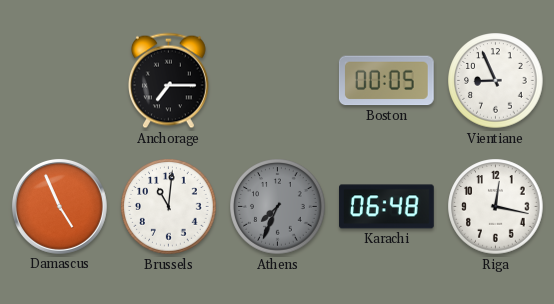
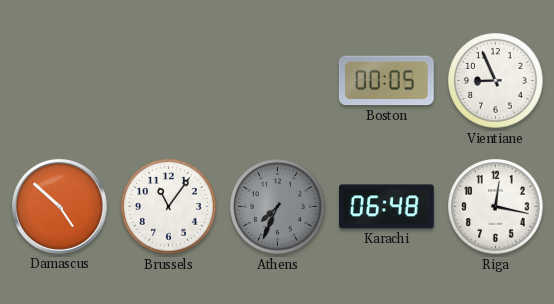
Anchorage: 7:15 -> none
Damascus: 4:56 -> 4:52
Brussels: 11:01 -> 11:06
